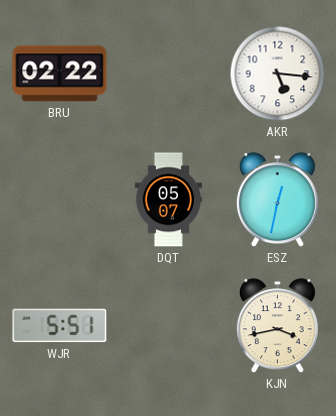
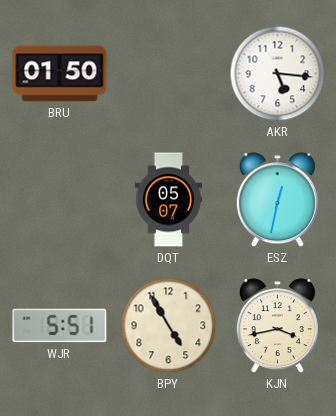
BRU: 02:22 -> 01:50
BPY: none -> 4:55
